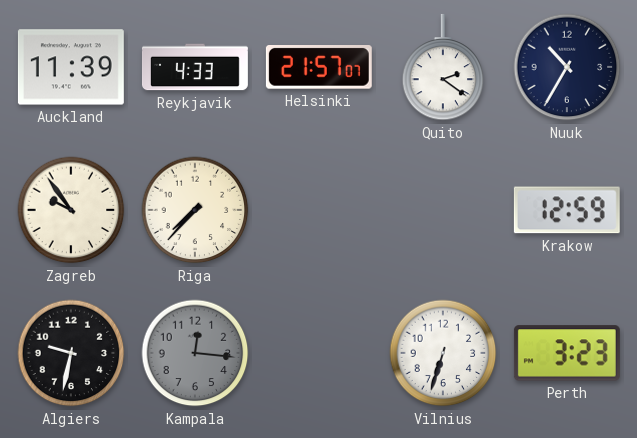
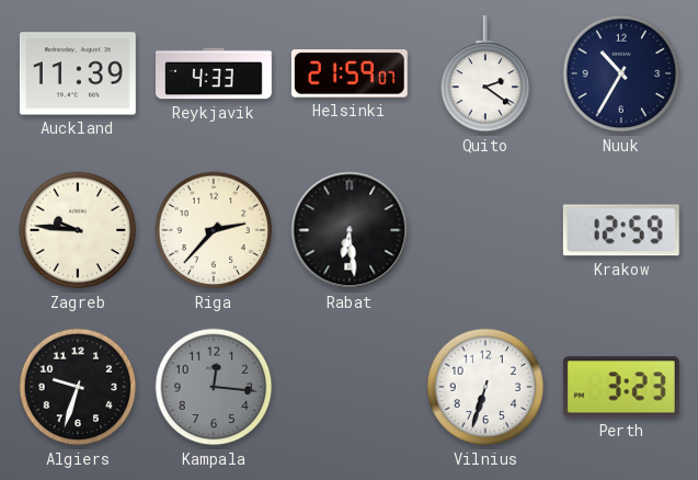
Helsinki: 21:57 -> 21:59
Zagreb: 9:54 -> 9:46
Riga: 7:37 -> 2:37
Rabat: none -> 6:29
Algiers: 9:32 -> 9:33
